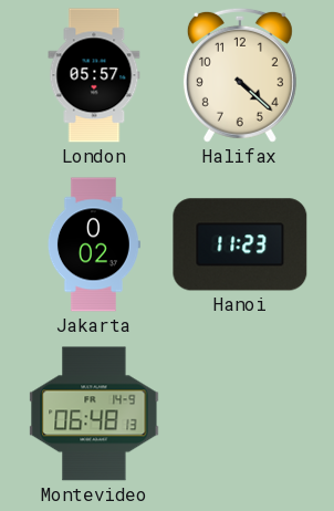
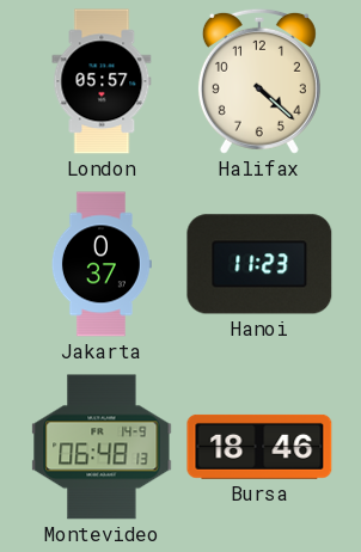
Jakarta: 0:02 -> 0:37
Bursa: none -> 18:46
